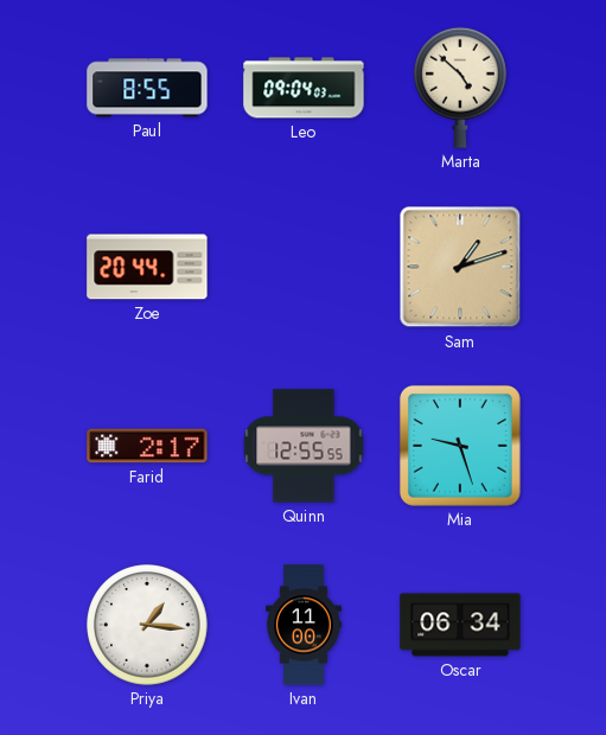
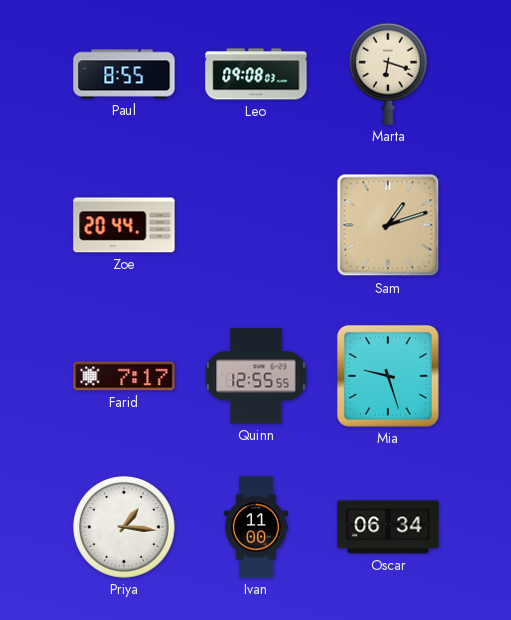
Leo: 09:04 -> 09:08
Marta: 4:52 -> 6:18
Farid: 2:17 -> 7:17
